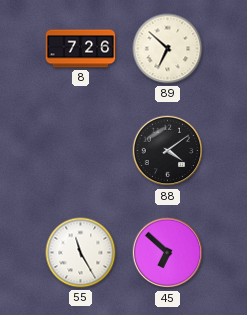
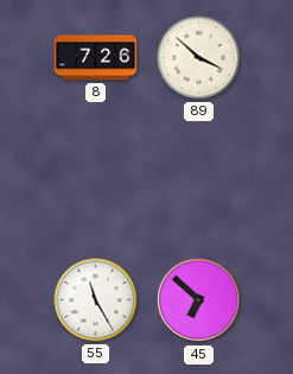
89: 6:52 -> 3:52
88: 4:09 -> none
